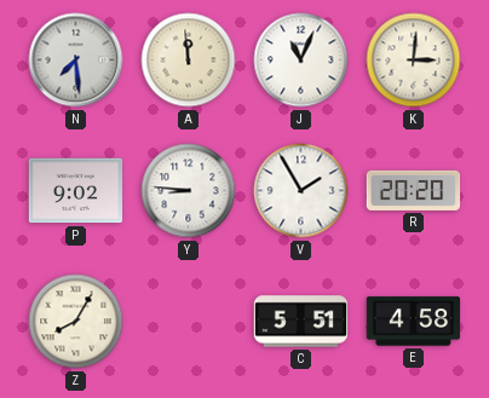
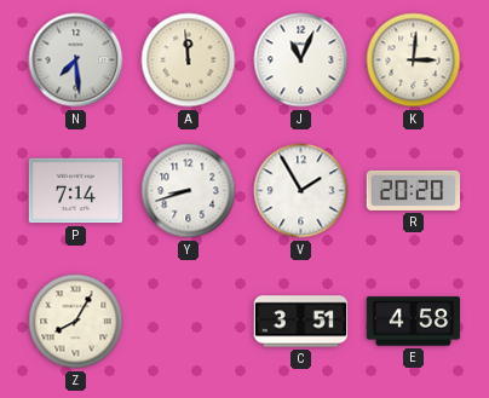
P: 9:02 -> 7:14
Y: 8:46 -> 8:42
C: 5:51 -> 3:51
